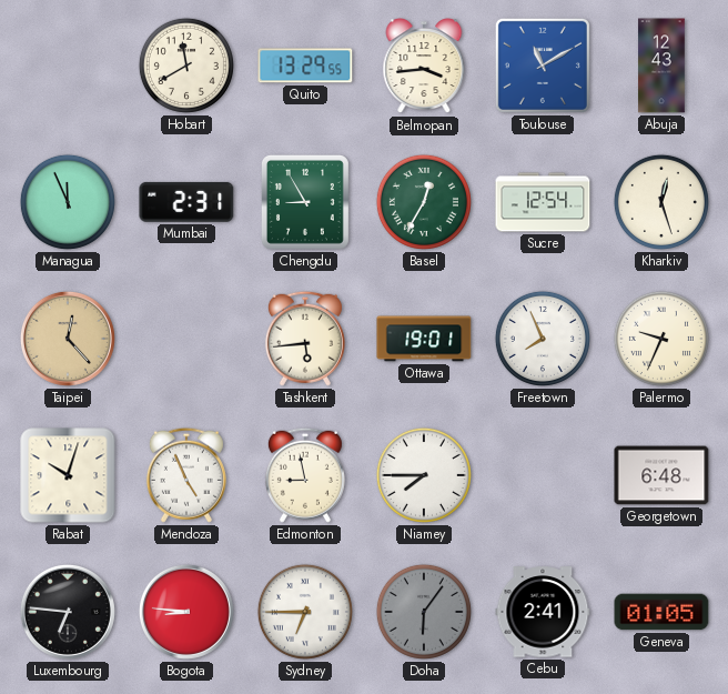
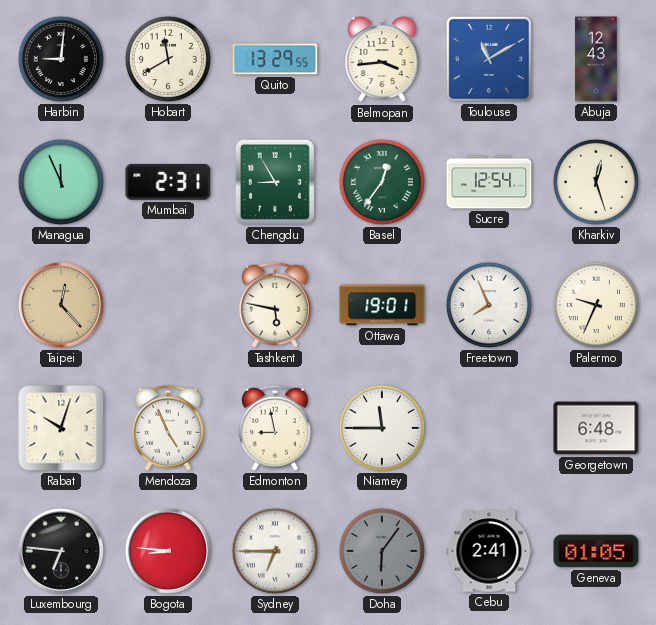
Harbin: none -> 9:01
Basel: 12:35 -> 12:36
Tashkent: 5:44 -> 5:47
Niamey: 7:45 -> 11:45
